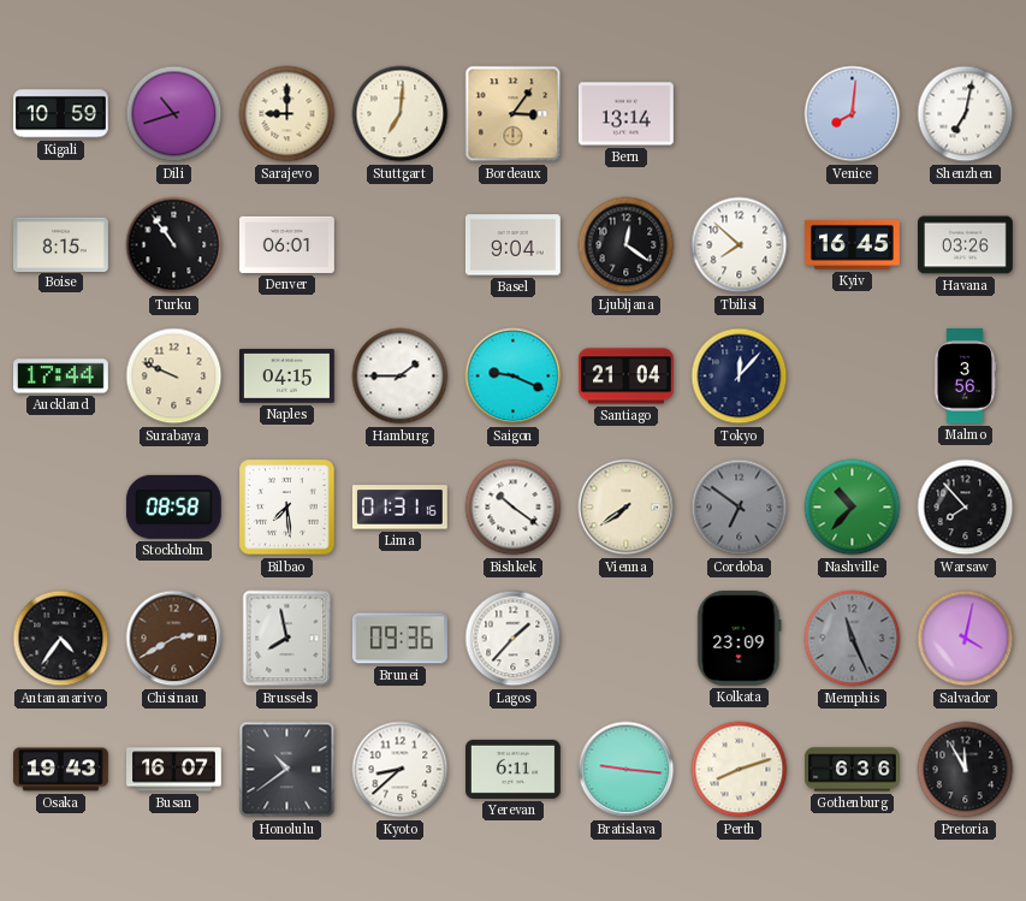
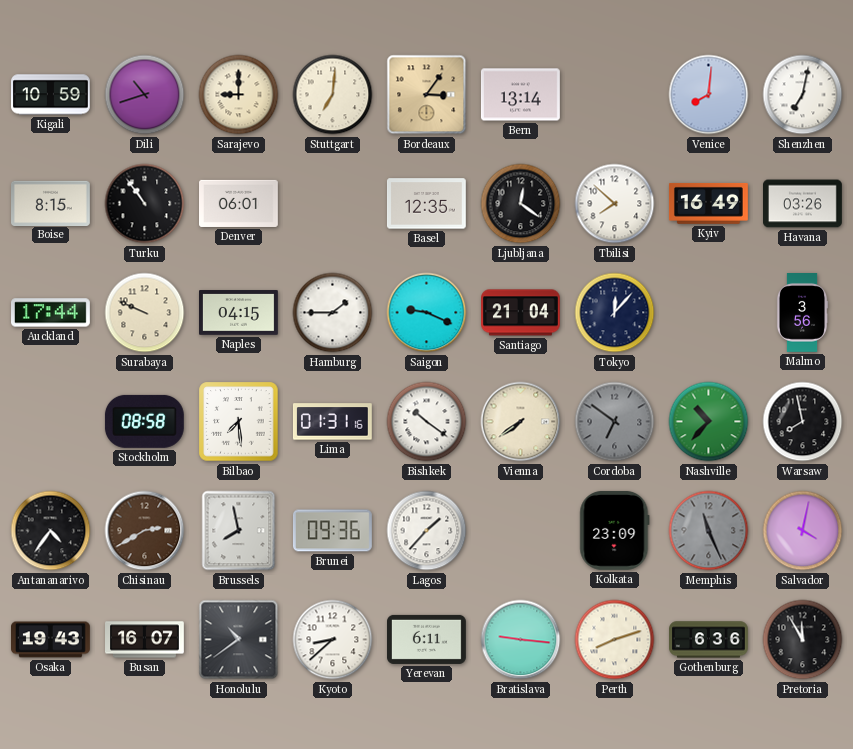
Basel: 9:04 -> 12:35
Kyiv: 16:45 -> 16:49
Warsaw: 7:53 -> 7:58
